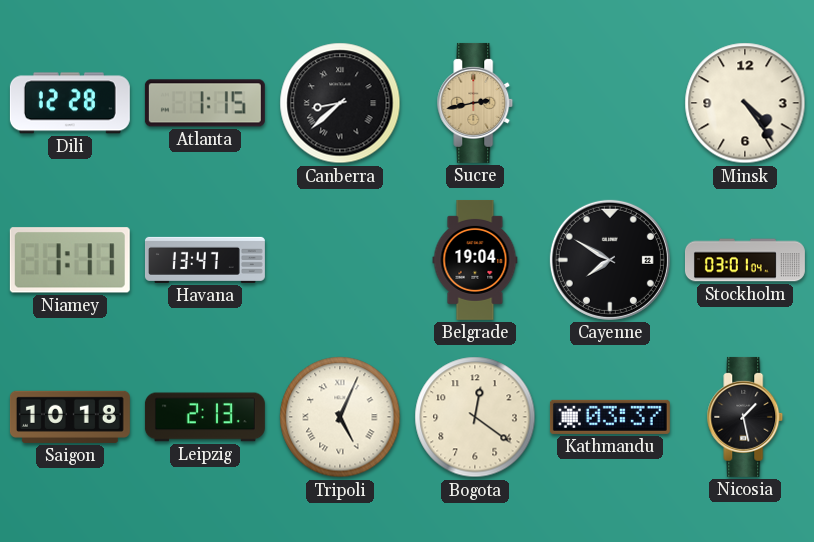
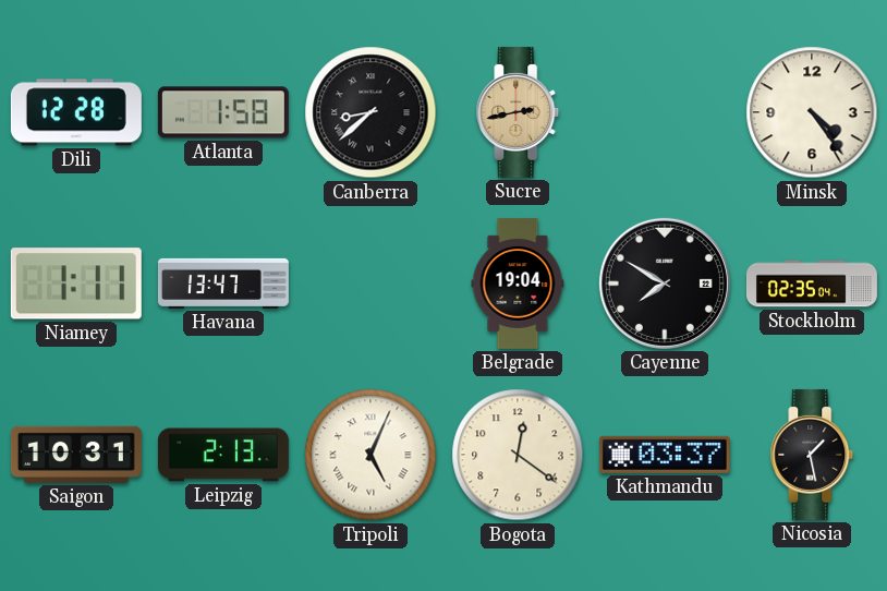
Atlanta: 1:15 -> 1:58
Stockholm: 03:01 -> 02:35
Saigon: 10:18 -> 10:31
